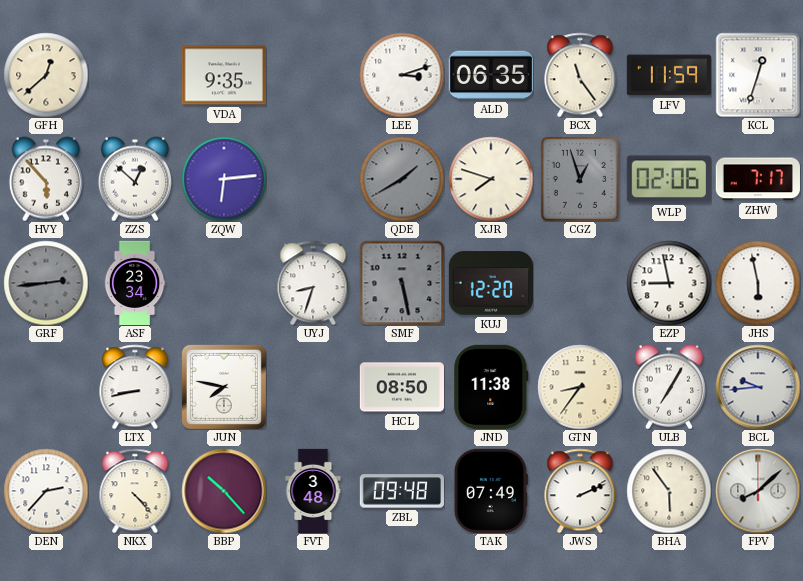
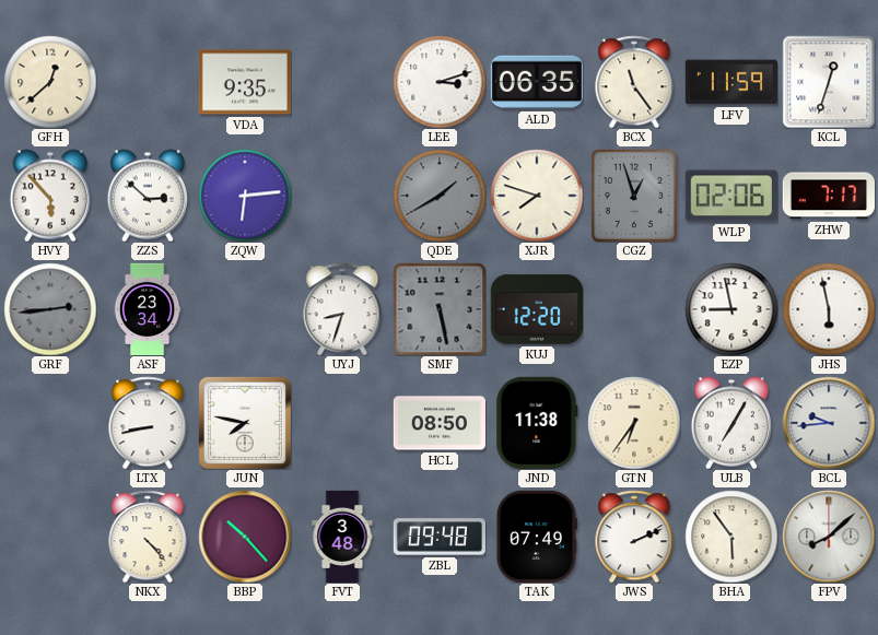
ZZS: 12:52 -> 2:52
GTN: 8:36 -> 6:36
DEN: 2:37 -> none
